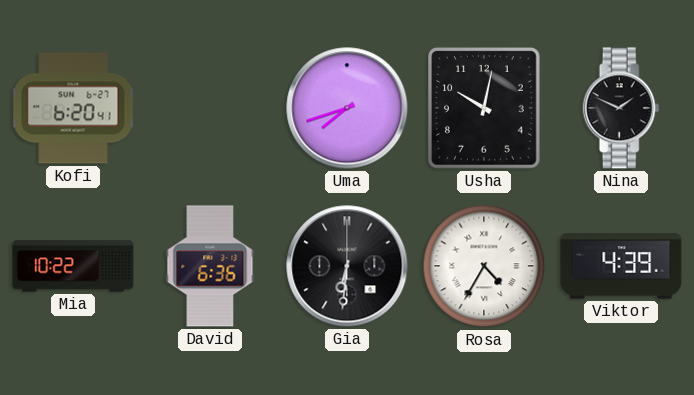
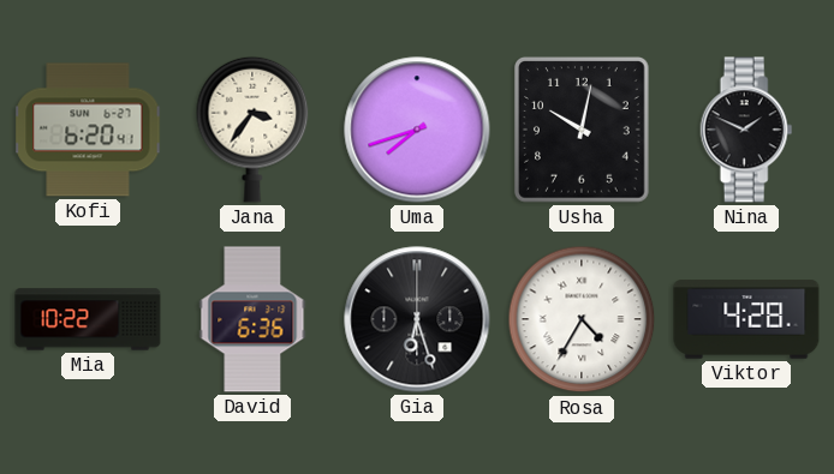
Jana: none -> 3:36
Gia: 6:31 -> 6:27
Viktor: 4:39 -> 4:28
